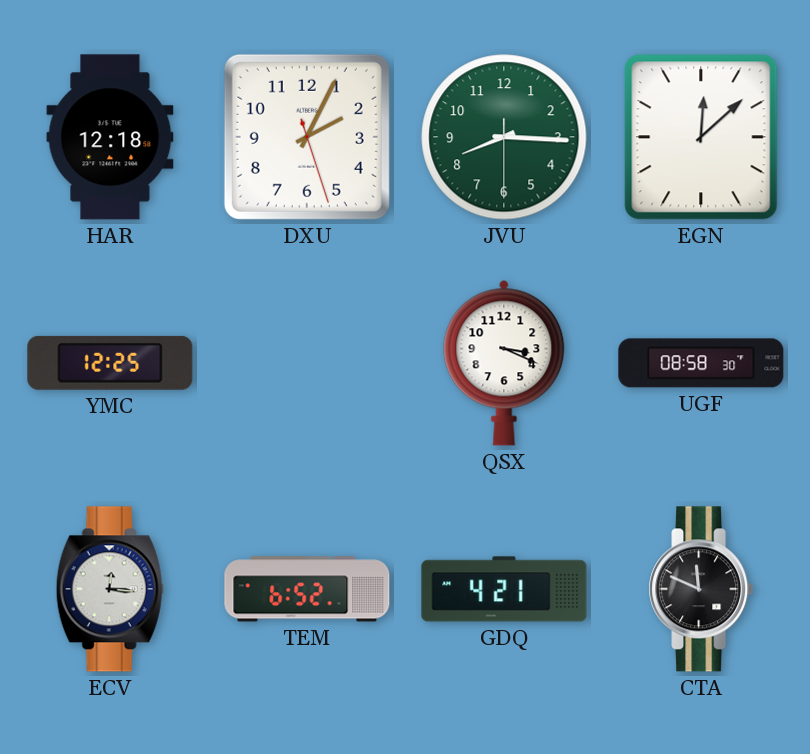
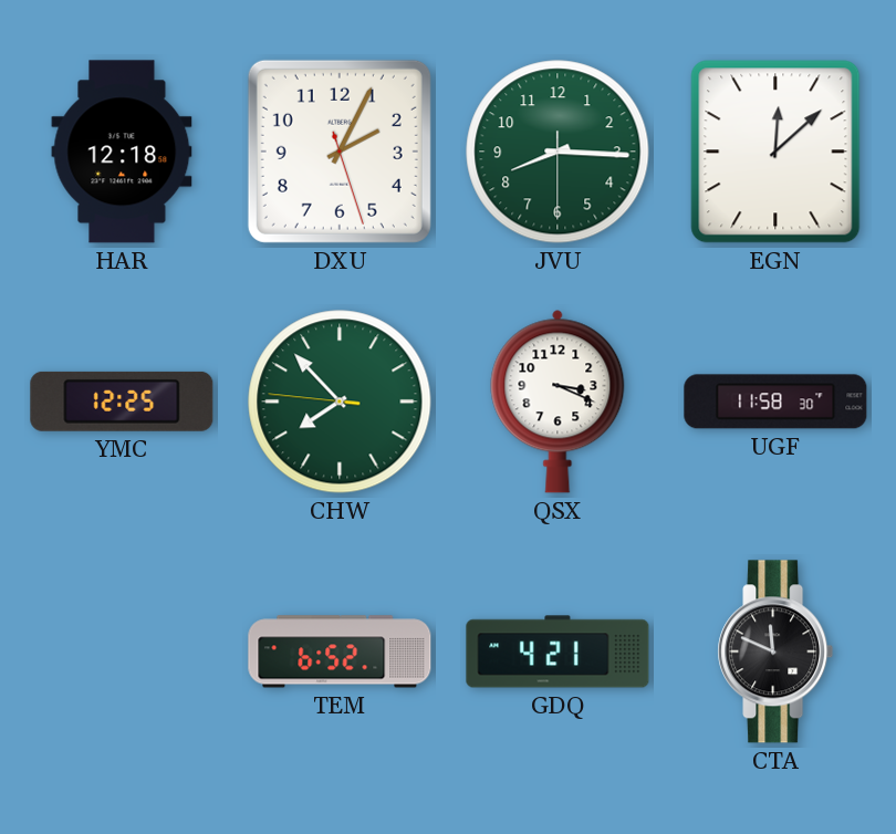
CHW: none -> 7:52
UGF: 08:58 -> 11:58
ECV: 12:16 -> none
